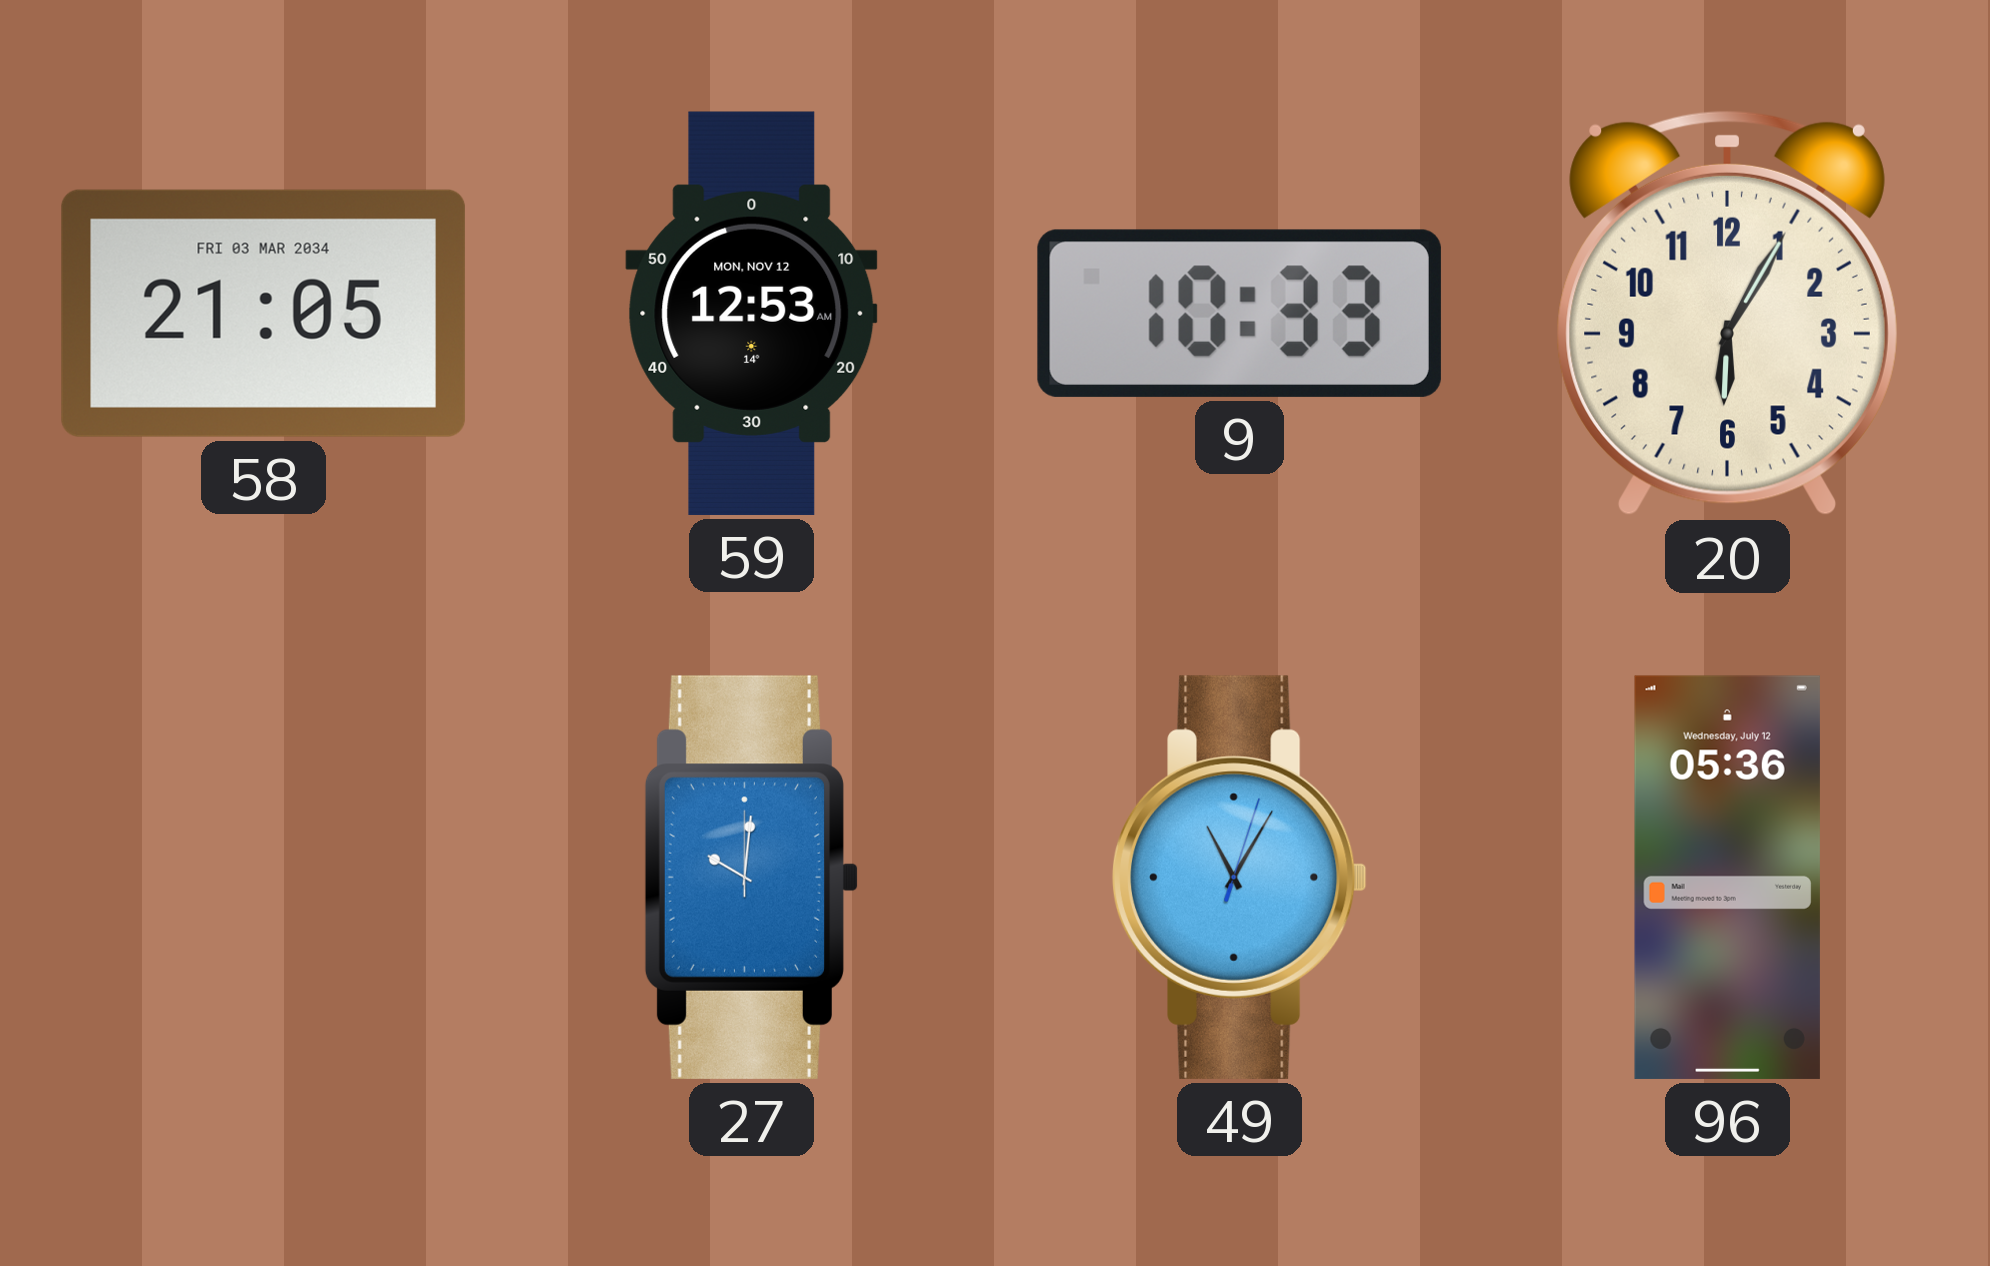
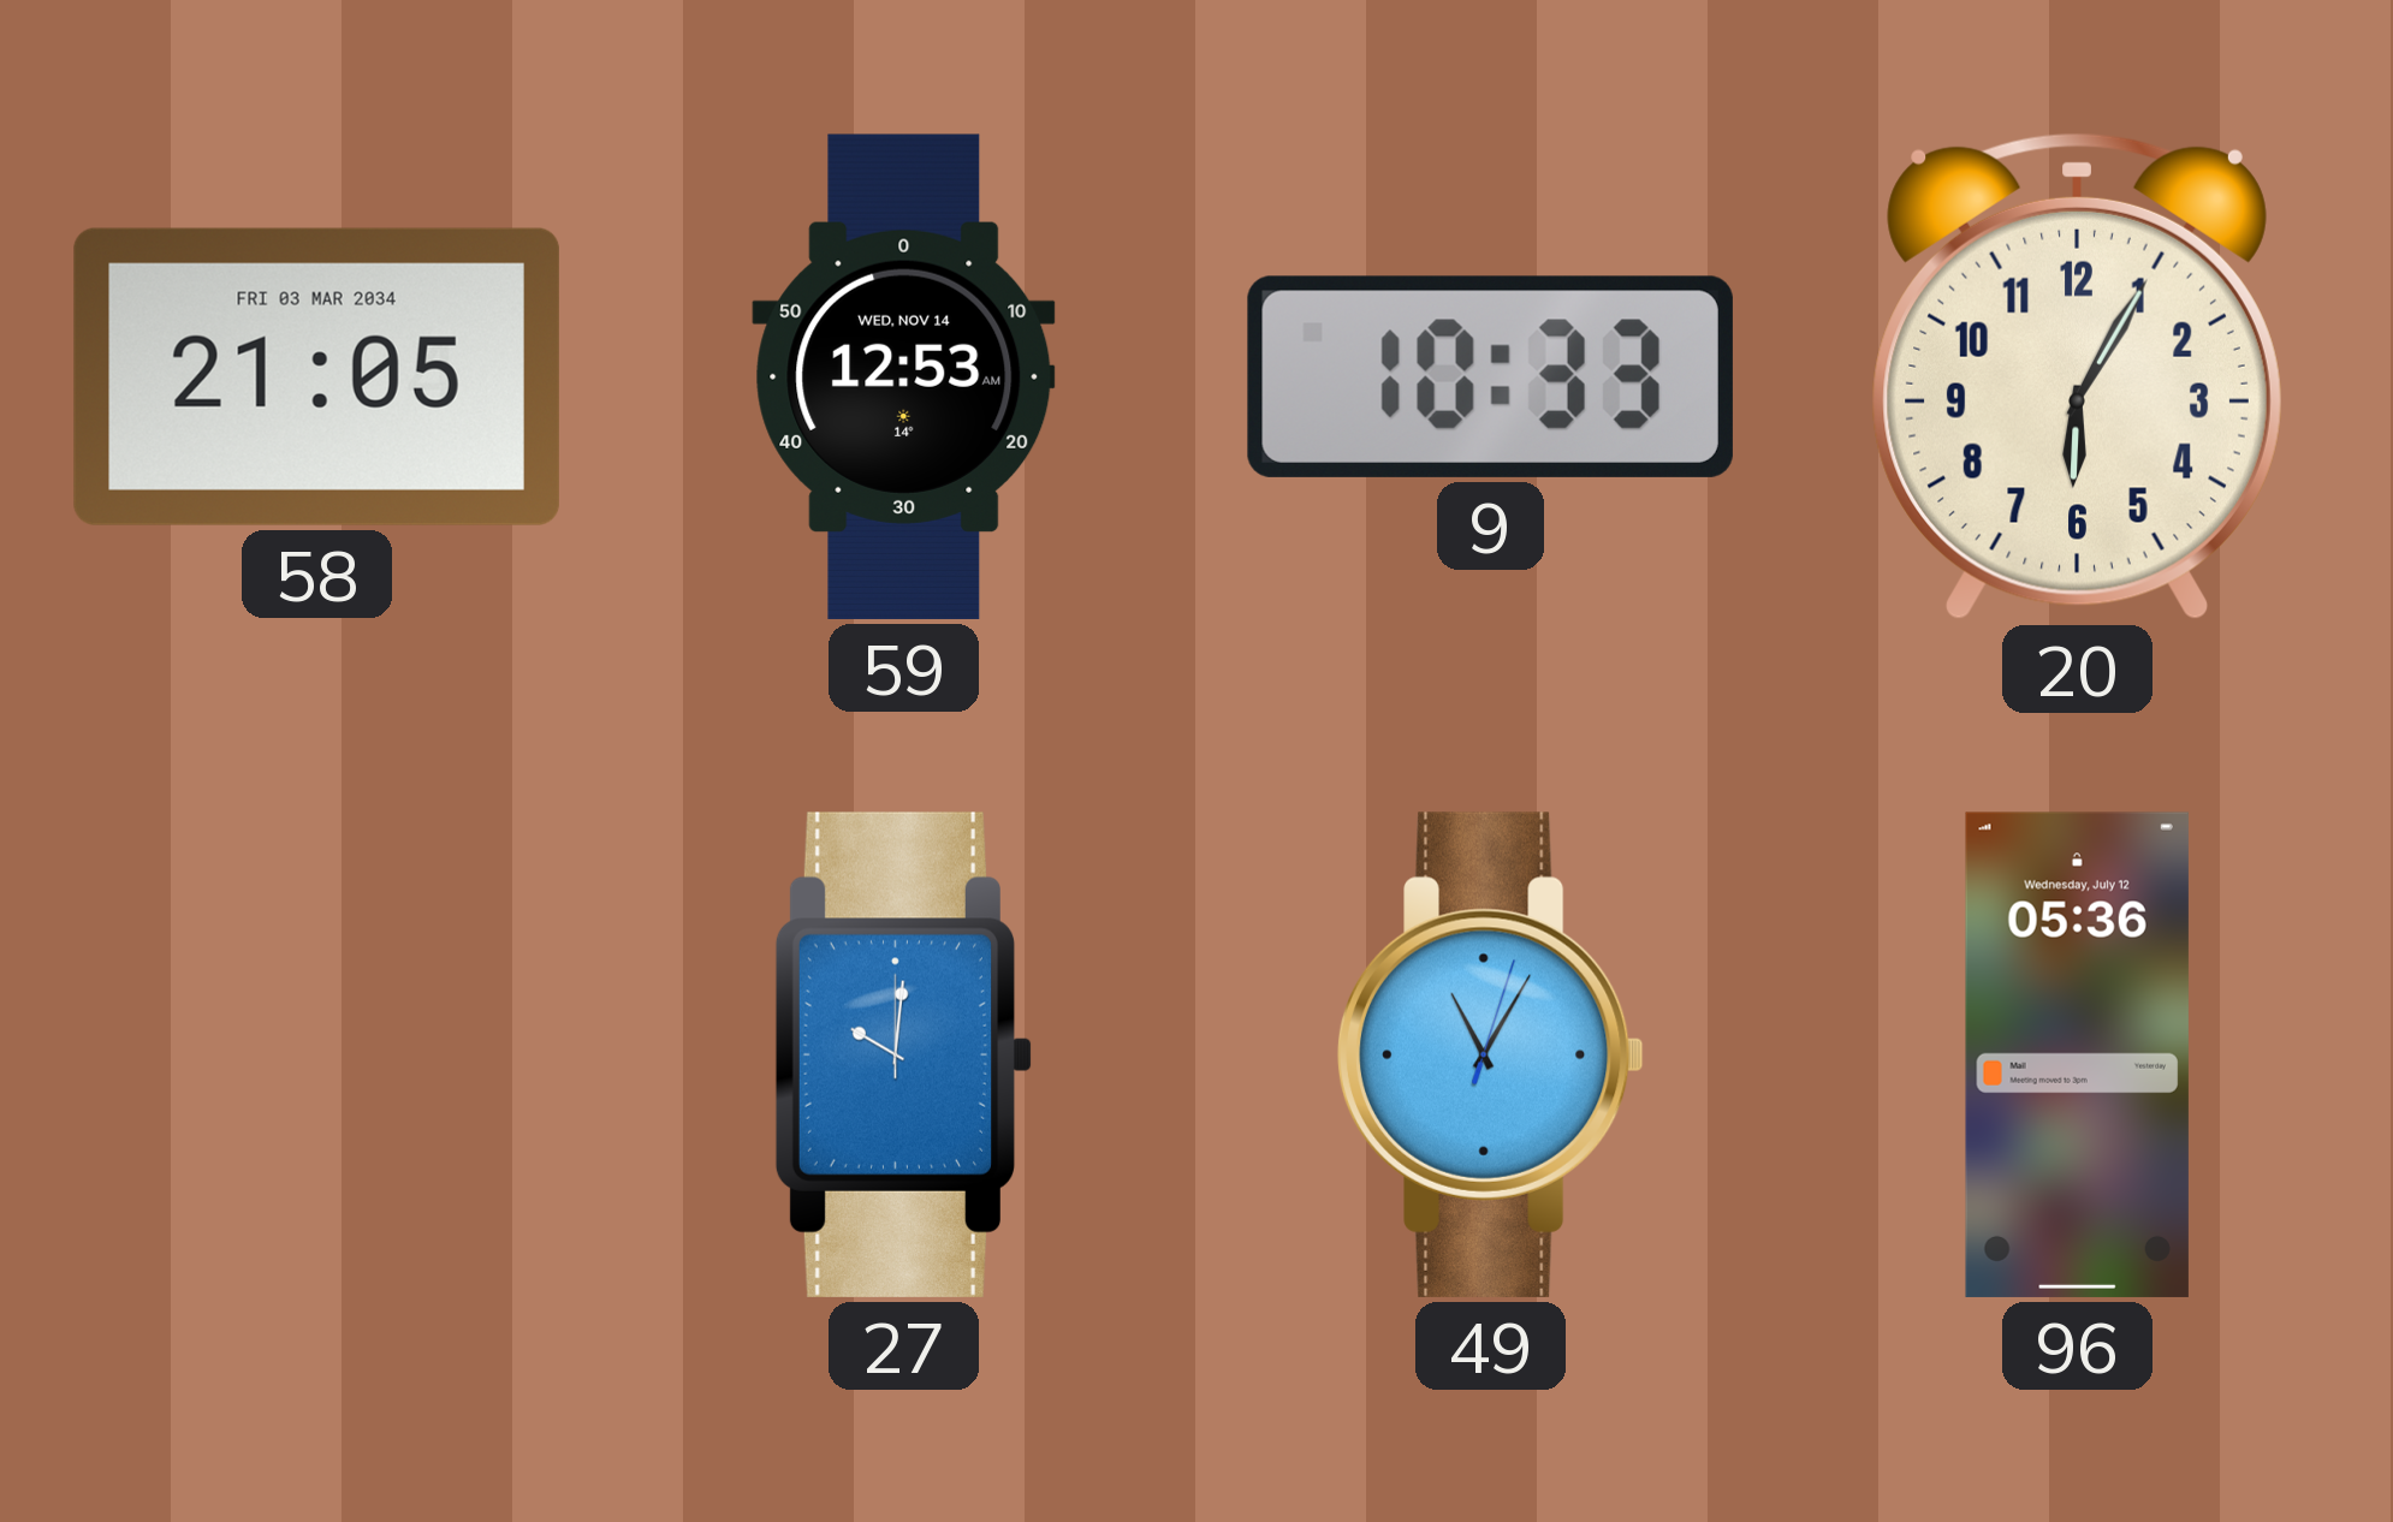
59 date: MON, NOV 12 -> WED, NOV 14
